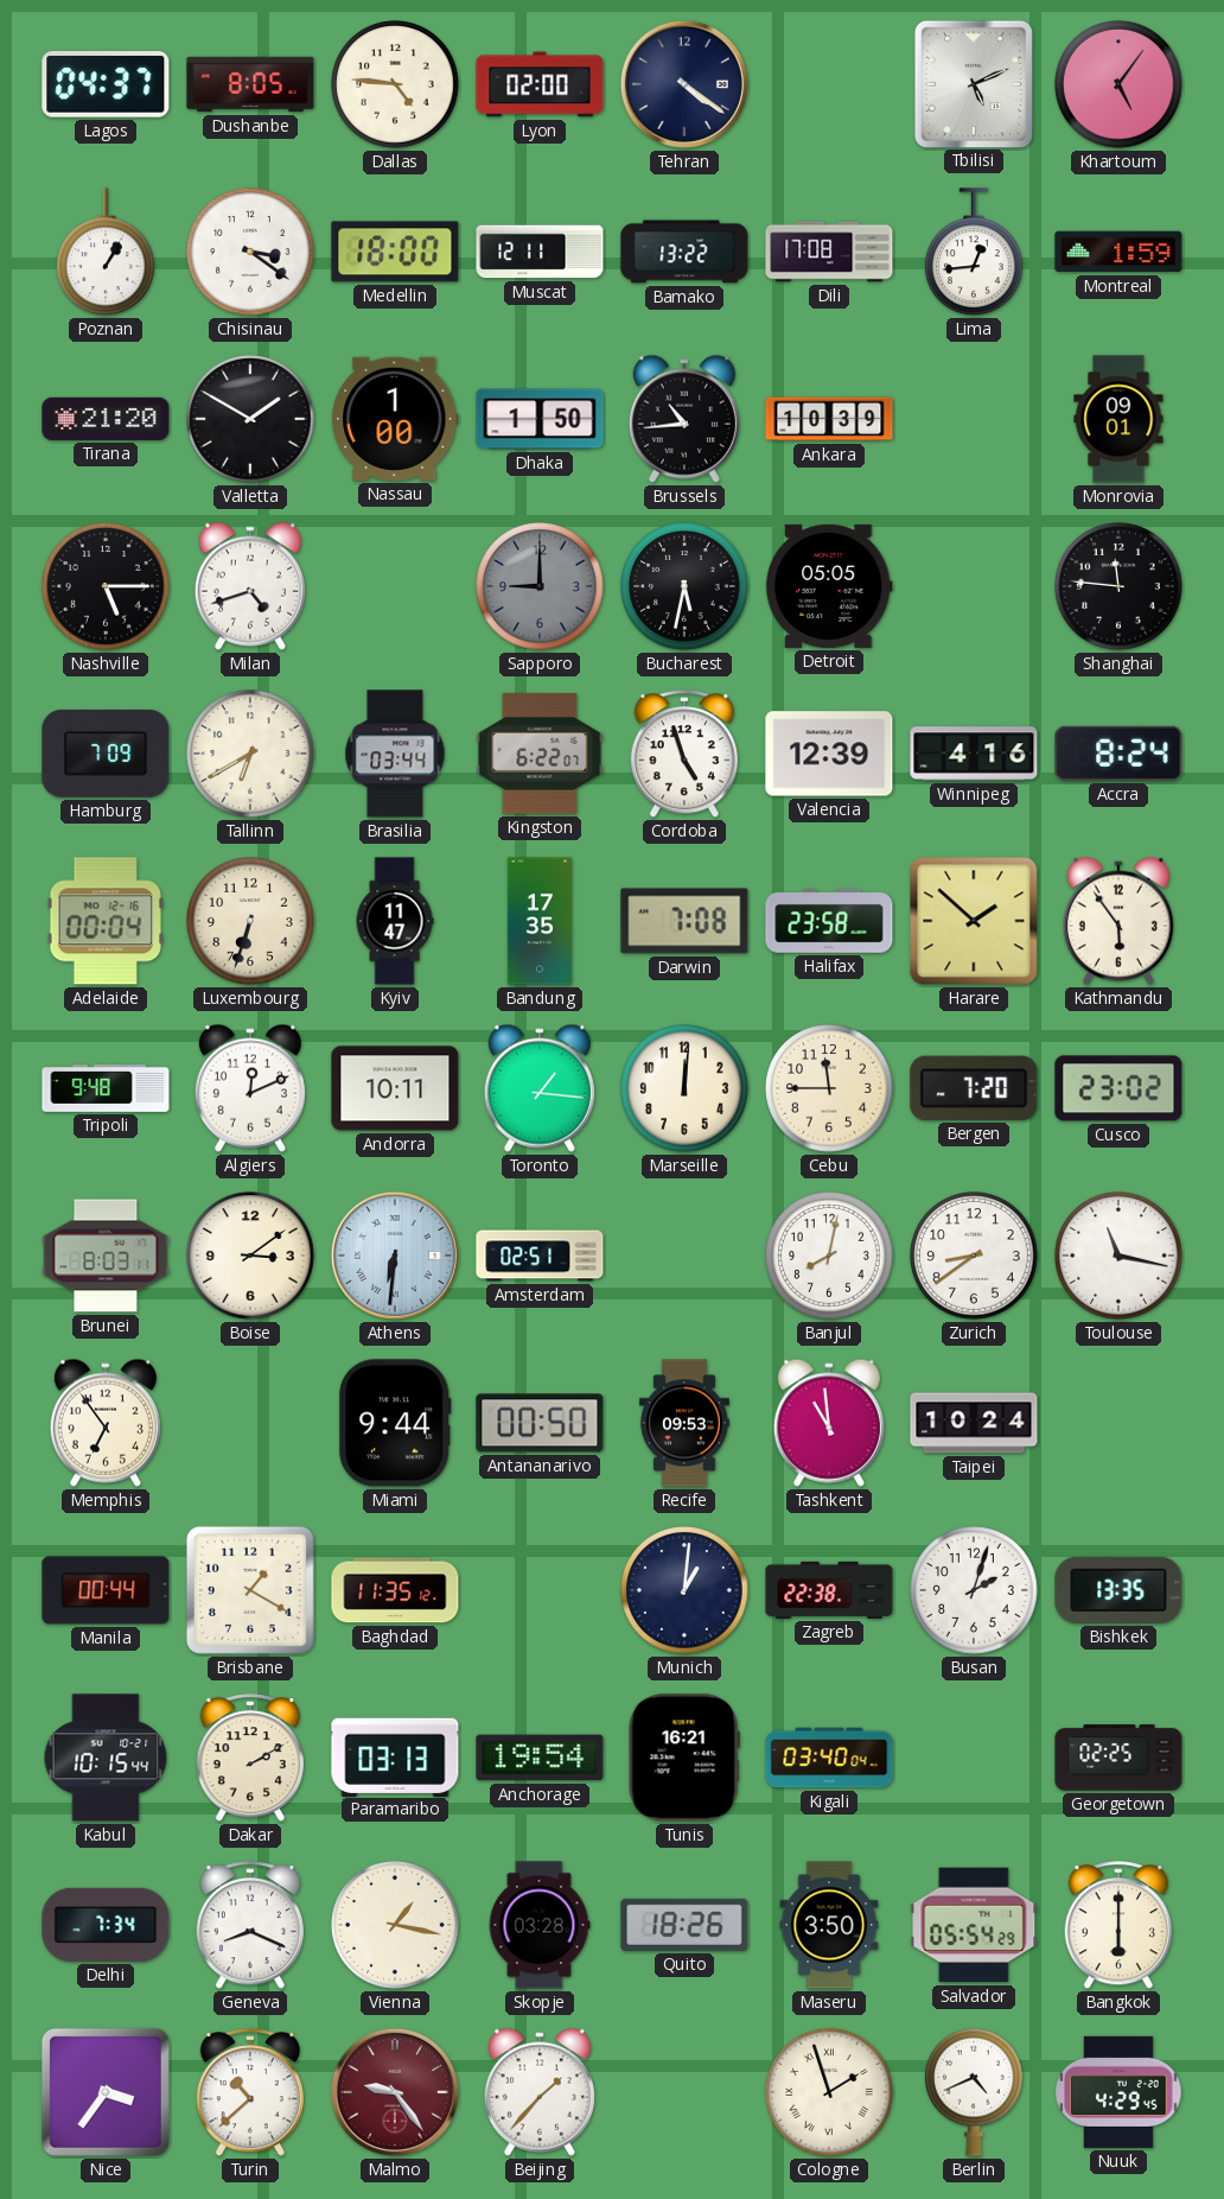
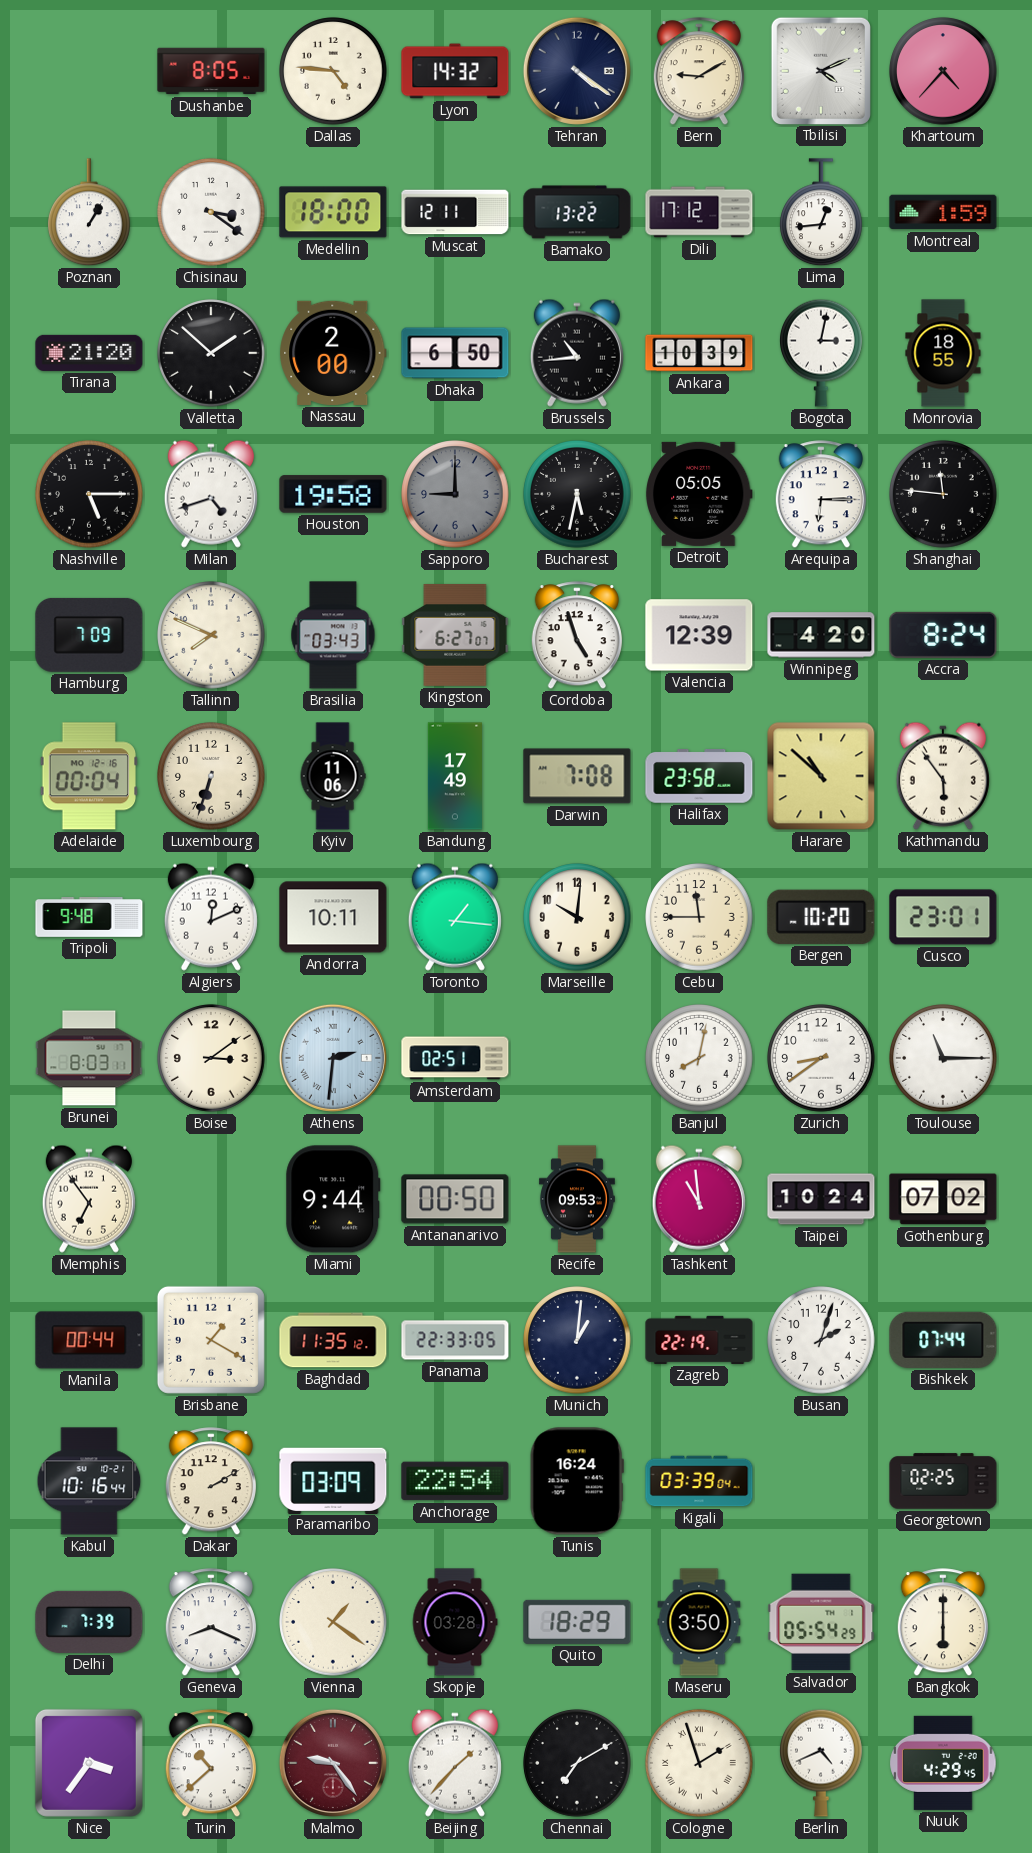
Lagos: 04:37 -> none
Lyon: 02:00 -> 14:32
Bern: none -> 9:10
Tbilisi: 5:11 -> 4:11
Khartoum: 5:06 -> 4:37
Dili: 17:08 -> 17:12
Valletta: 1:50 -> 1:52
Nassau: 1:00 -> 2:00
Dhaka: 1:50 -> 6:50
Bogota: none -> 3:02
Monrovia: 09:01 -> 18:55
Houston: none -> 19:58
Arequipa: none -> 6:15
Tallinn: 6:40 -> 7:49
Brasilia: 03:44 -> 03:43
Kingston: 6:22 -> 6:27
Winnipeg: 4:16 -> 4:20
Kyiv: 11:47 -> 11:06
Bandung: 17:35 -> 17:49
Harare: 1:52 -> 10:52
Marseille: 12:01 -> 10:01
Bergen: 7:20 -> 10:20
Cusco: 23:02 -> 23:01
Athens: 6:31 -> 2:31
Toulouse: 11:17 -> 11:15
Gothenburg: none -> 07:02
Panama: none -> 22:33
Zagreb: 22:38 -> 22:19
Bishkek: 13:35 -> 07:44
Kabul: 10:15 -> 10:16
Paramaribo: 03:13 -> 03:09
Anchorage: 19:54 -> 22:54
Tunis: 16:21 -> 16:24
Kigali: 03:40 -> 03:39
Delhi: 7:34 -> 7:39
Vienna: 1:17 -> 1:21
Quito: 18:26 -> 18:29
Chennai: none -> 7:10
